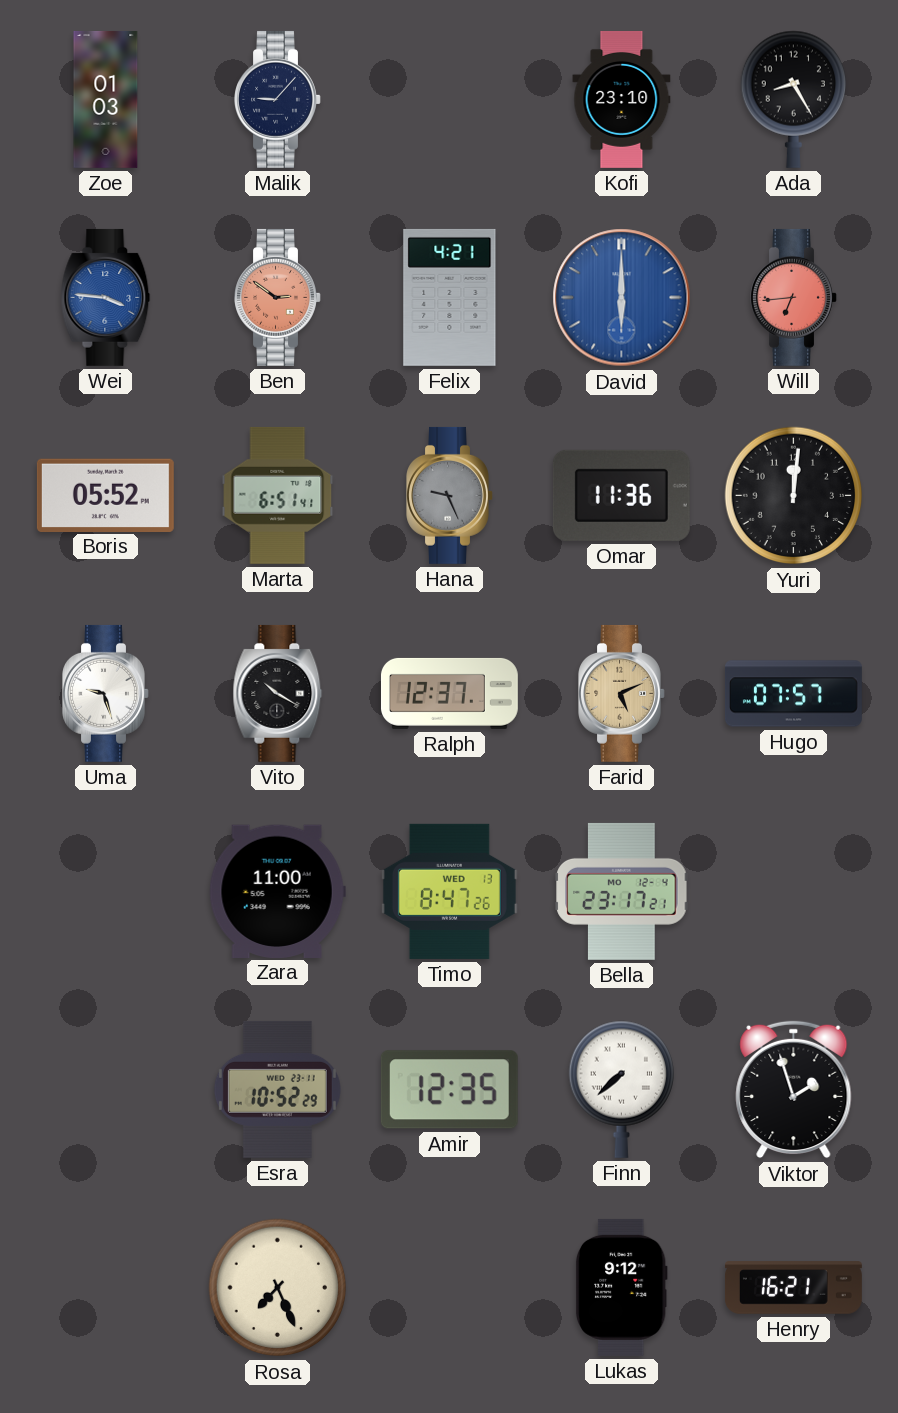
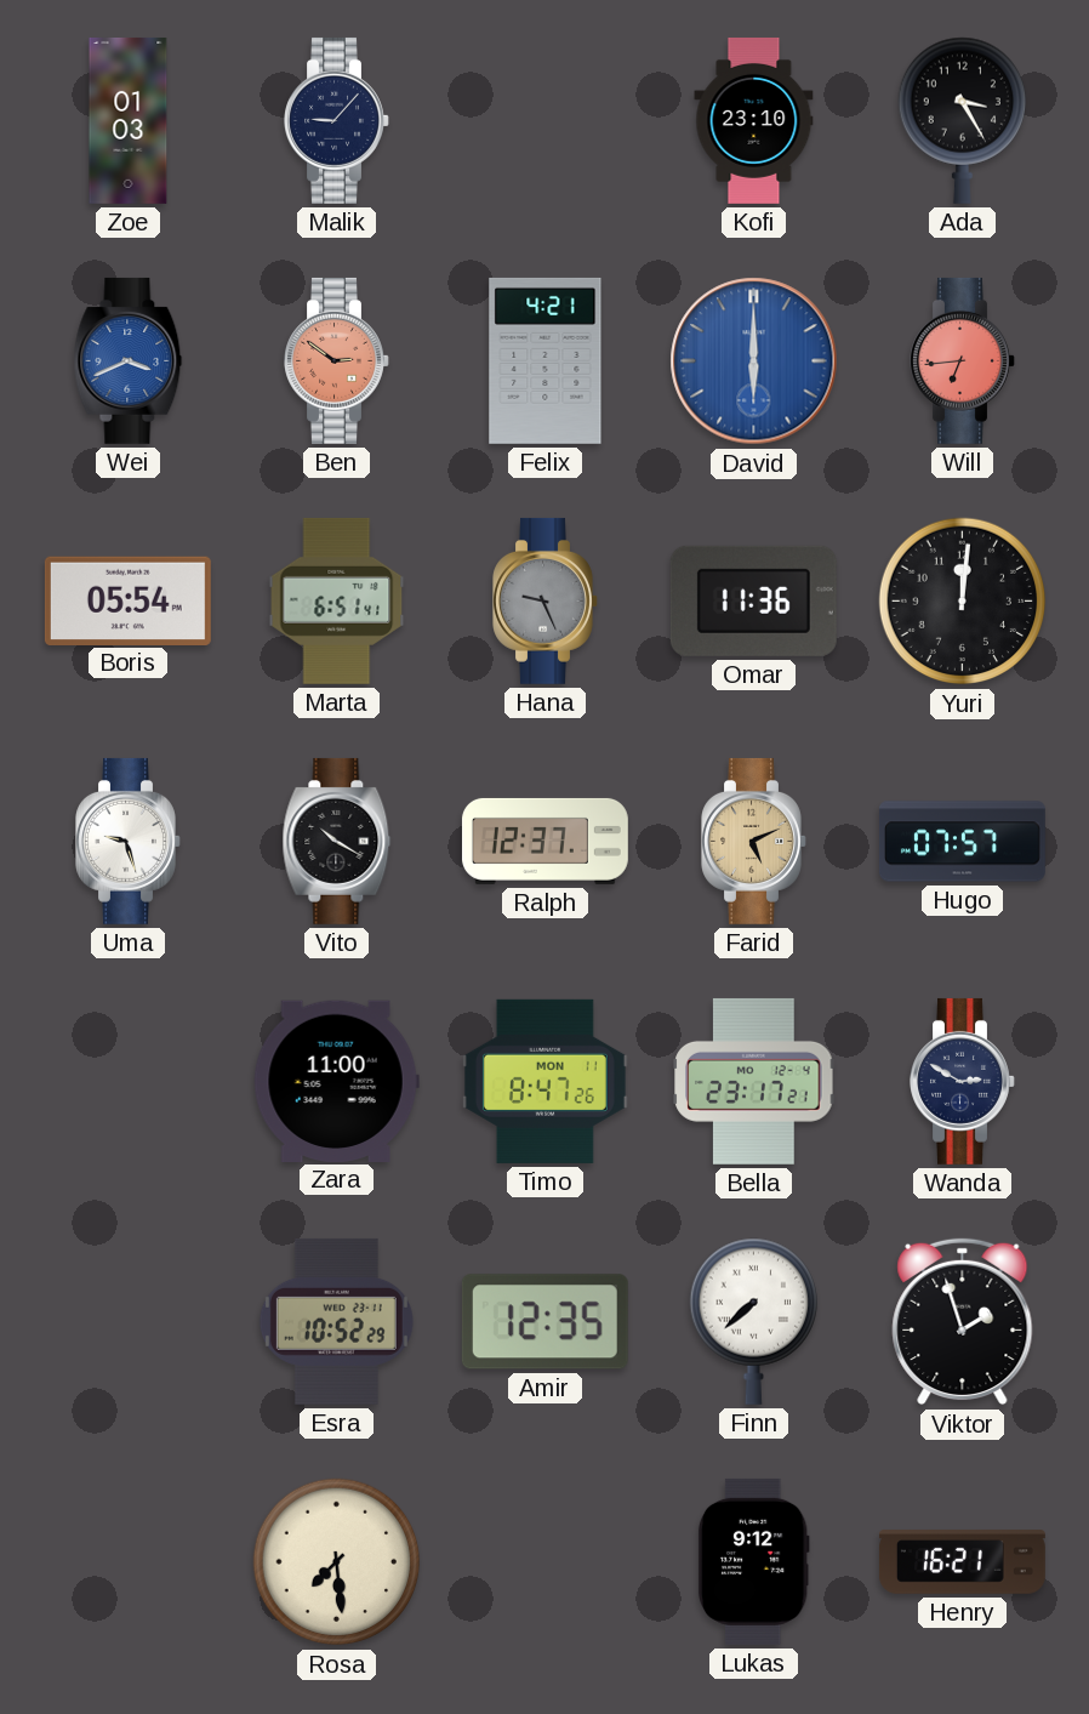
Ada: 8:25 -> 3:25
Wei: 3:46 -> 3:41
Boris: 05:52 -> 05:54
Timo date: WED 13 -> MON 11
Wanda: none -> 2:50
Rosa: 7:26 -> 7:29
